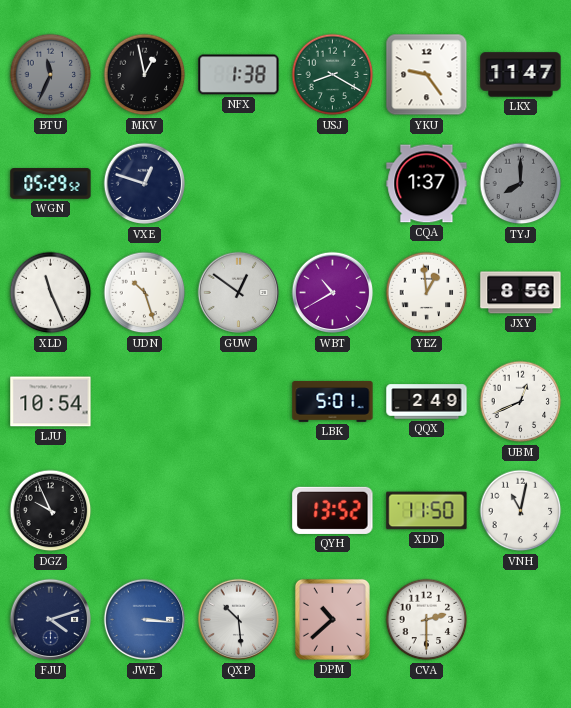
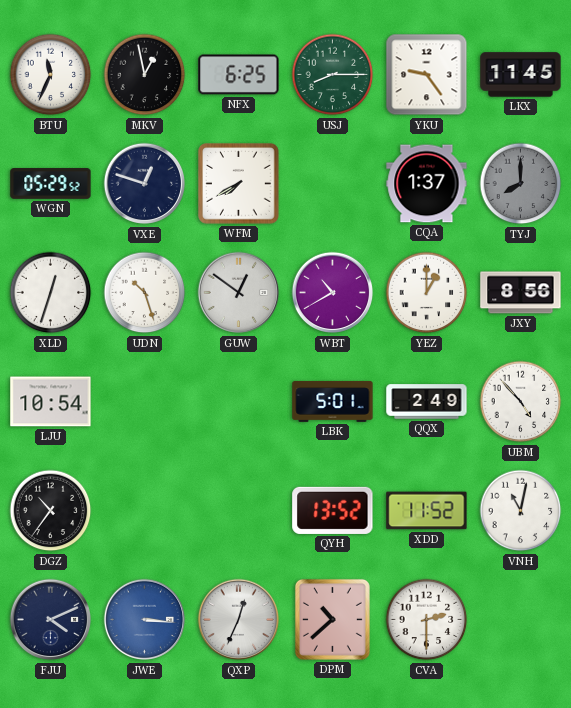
BTU dial: grey -> white
NFX: 1:38 -> 6:25
USJ: 8:20 -> 8:15
LKX: 11:47 -> 11:45
WFM: none -> 7:40
XLD: 11:26 -> 12:33
YEZ: 12:59 -> 1:00
UBM: 12:41 -> 4:53
DGZ: 9:56 -> 10:36
XDD: 11:50 -> 11:52
FJU: 4:12 -> 4:11
QXP: 10:29 -> 12:34
